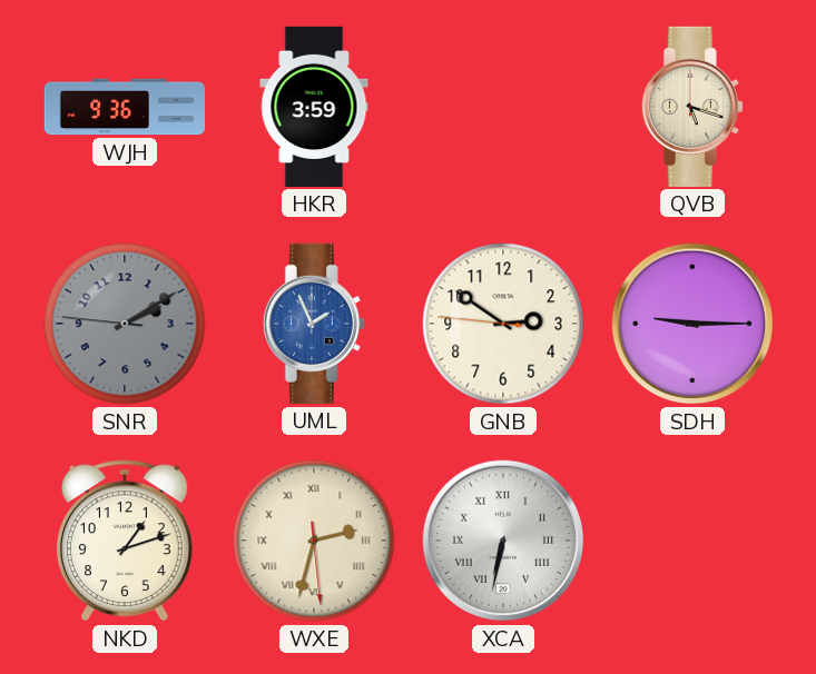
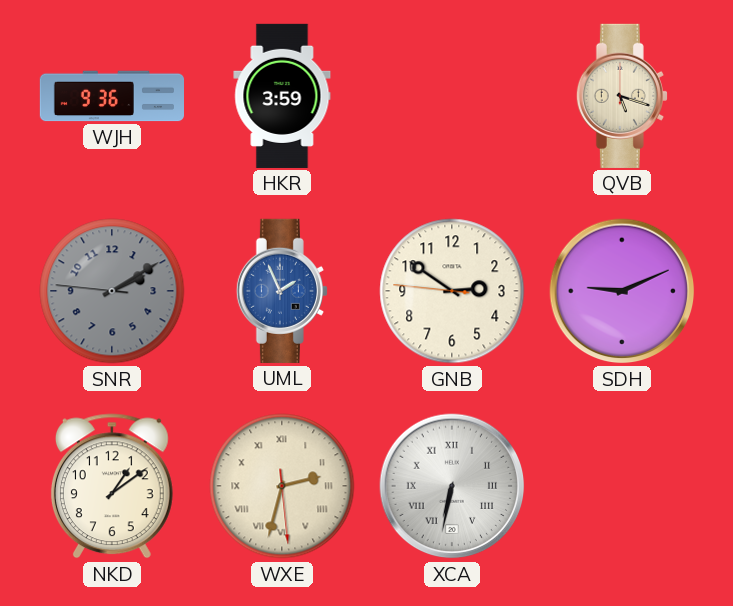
SDH: 9:15 -> 9:11
NKD: 1:12 -> 1:09
